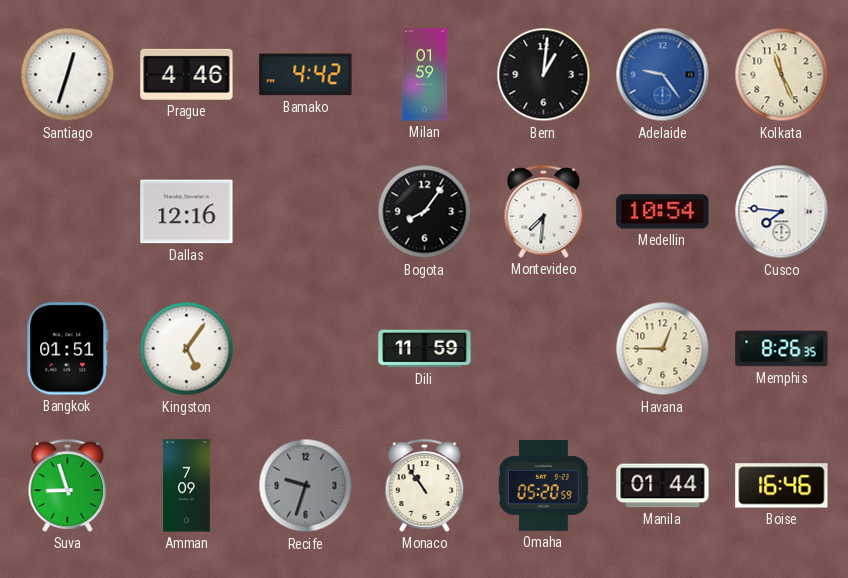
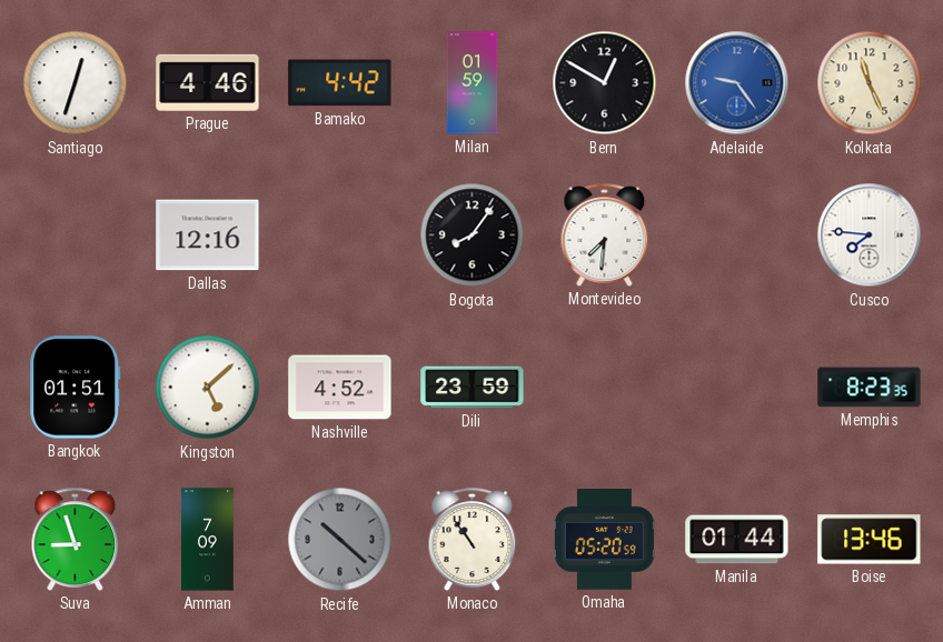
Bern: 1:01 -> 12:50
Medellin: 10:54 -> none
Kingston: 5:06 -> 5:08
Nashville: none -> 4:52
Dili: 11:59 -> 23:59
Havana: 12:45 -> none
Memphis: 8:26 -> 8:23
Recife: 9:33 -> 10:22
Boise: 16:46 -> 13:46
